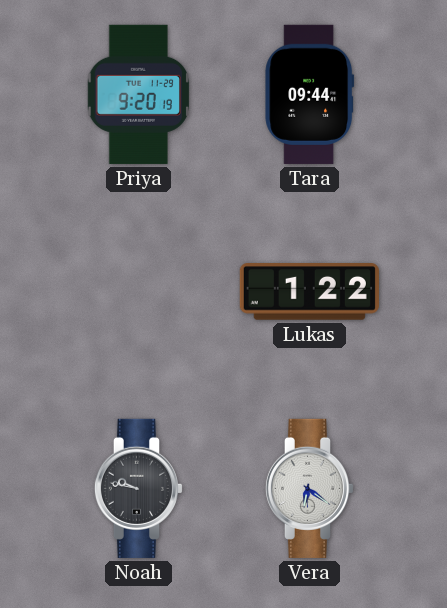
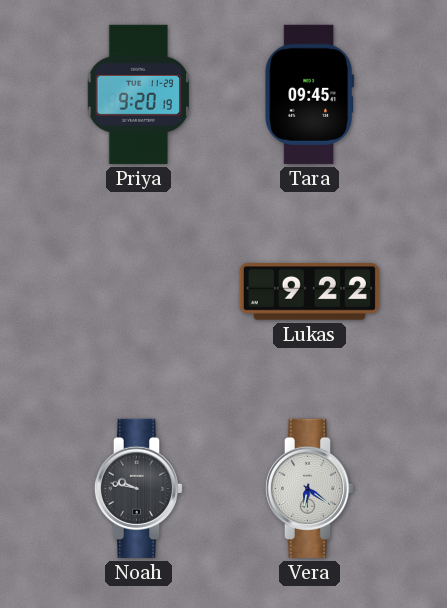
Tara: 09:44 -> 09:45
Lukas: 1:22 -> 9:22
